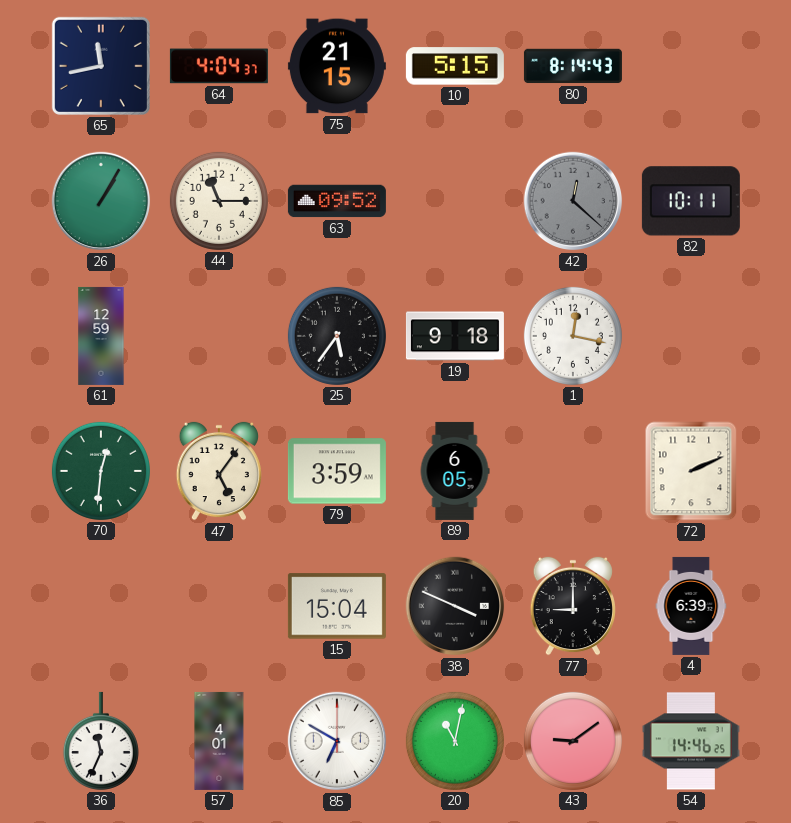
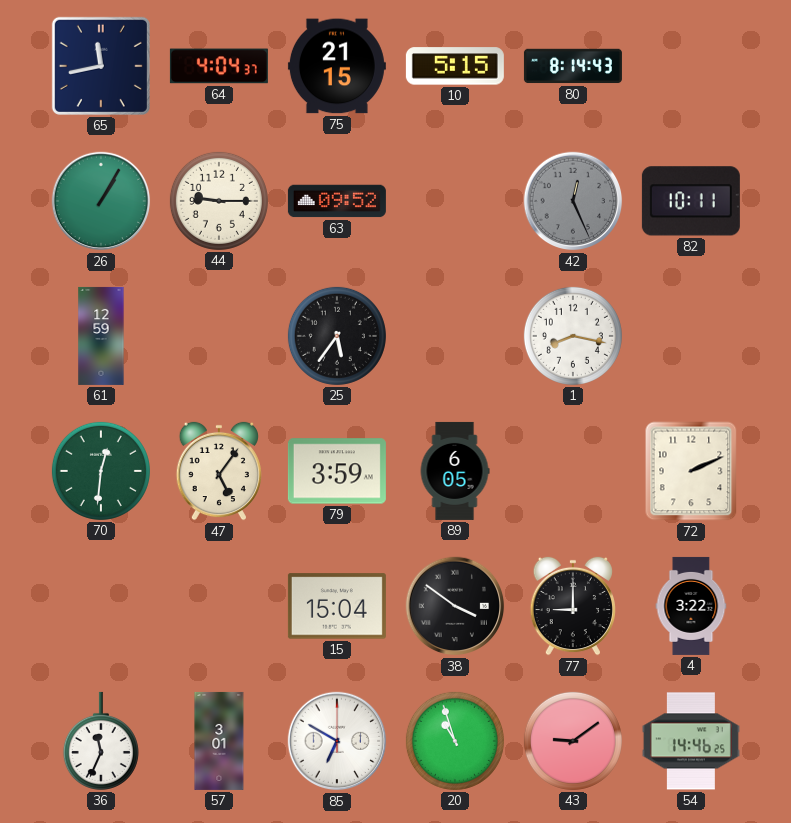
44: 11:15 -> 9:15
42: 12:22 -> 12:26
19: 9:18 -> none
1: 12:17 -> 8:17
38: 3:49 -> 3:51
4: 6:39 -> 3:22
57: 4:01 -> 3:01
20: 11:02 -> 10:57
